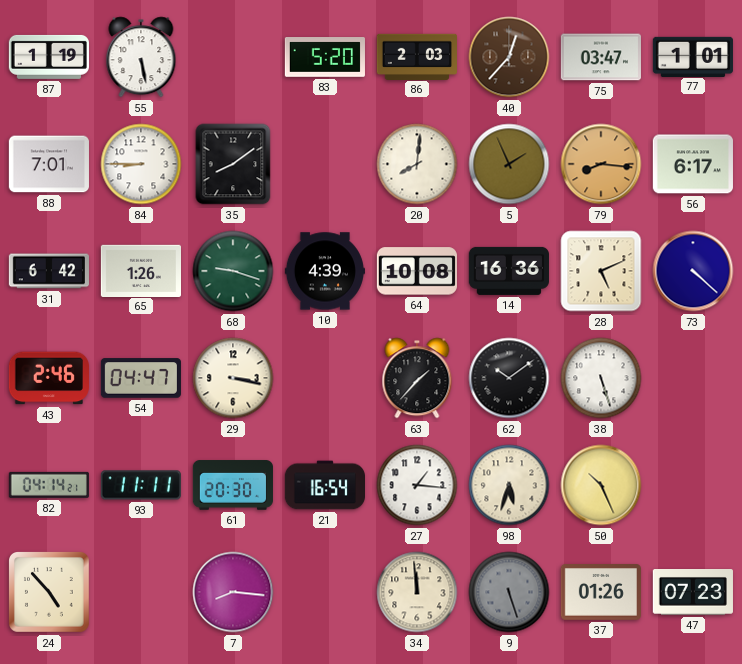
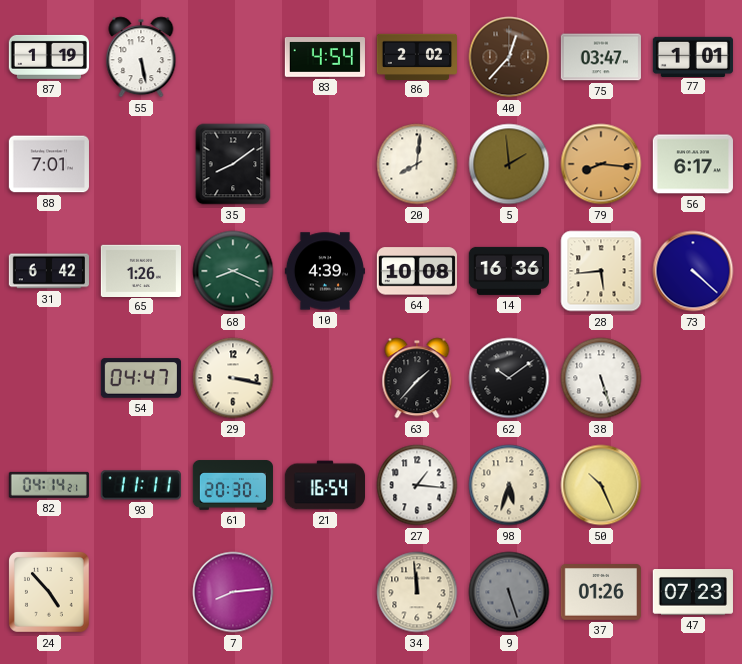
83: 5:20 -> 4:54
86: 2:03 -> 2:02
84: 8:45 -> none
5: 1:56 -> 1:59
68: 9:18 -> 8:19
28: 5:11 -> 5:44
43: 2:46 -> none
7: 8:16 -> 8:14
